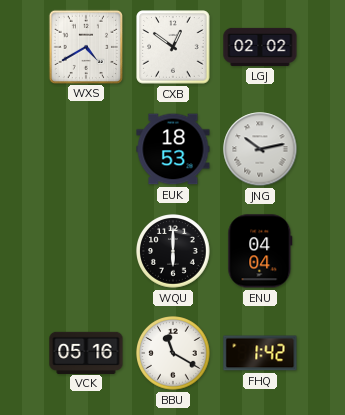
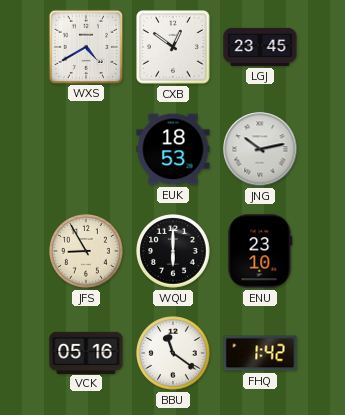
LGJ: 02:02 -> 23:45
JFS: none -> 8:55
ENU: 04:04 -> 23:10
BBU: 11:20 -> 11:21
